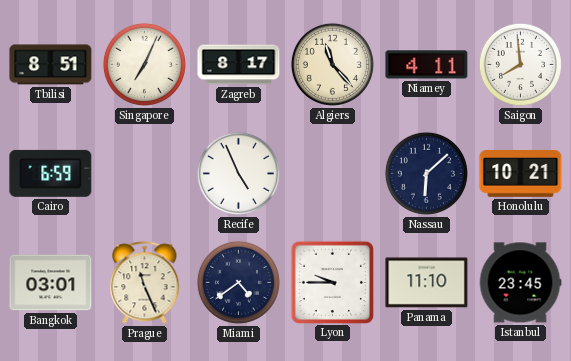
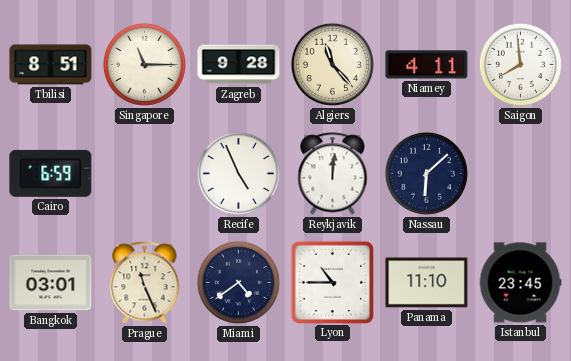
Singapore: 7:04 -> 11:15
Zagreb: 8:17 -> 9:28
Reykjavik: none -> 12:01
Honolulu: 10:21 -> none
Lyon: 9:45 -> 10:45
